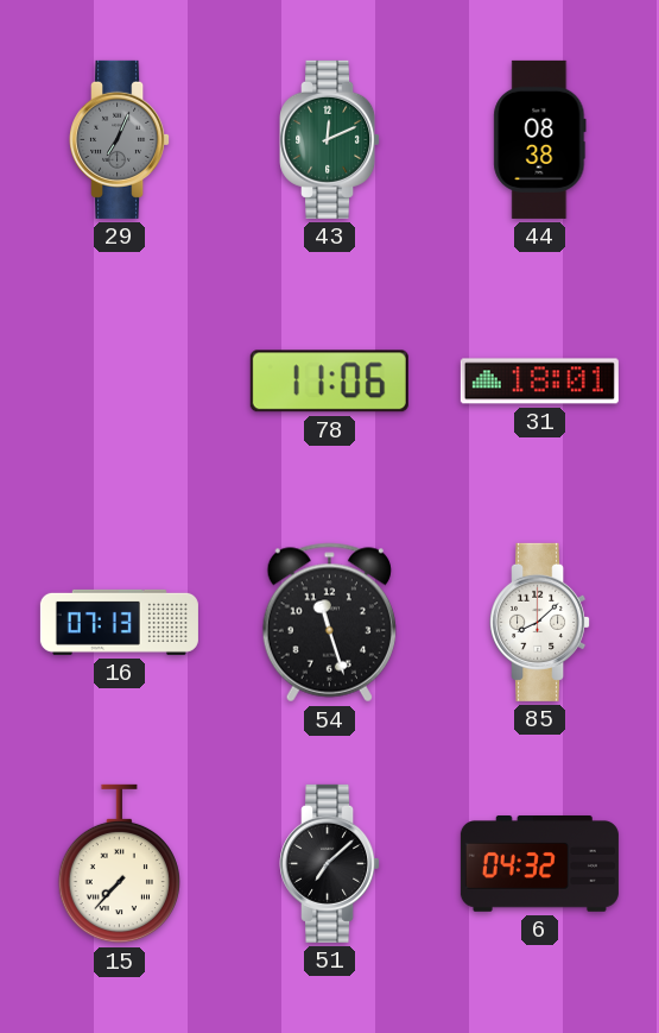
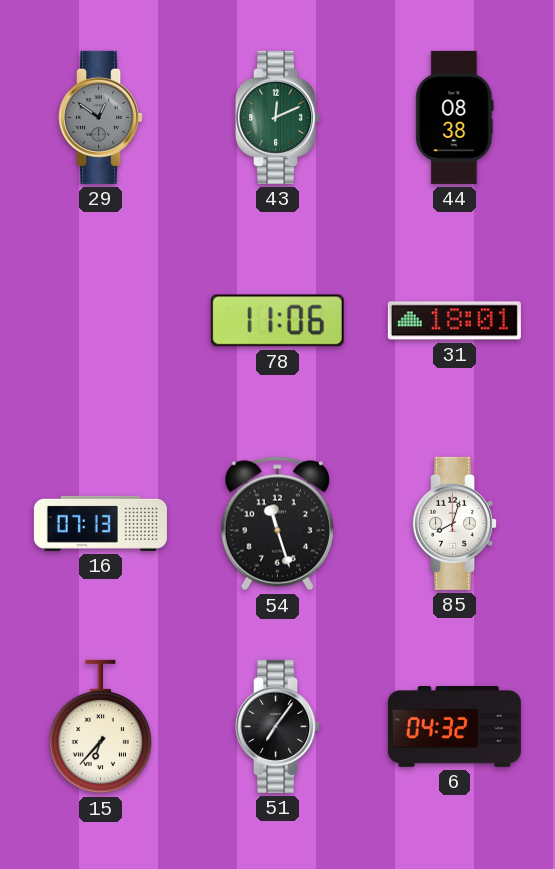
29: 7:04 -> 12:51
85: 8:08 -> 8:03
15: 7:37 -> 6:37
51: 7:08 -> 7:06
